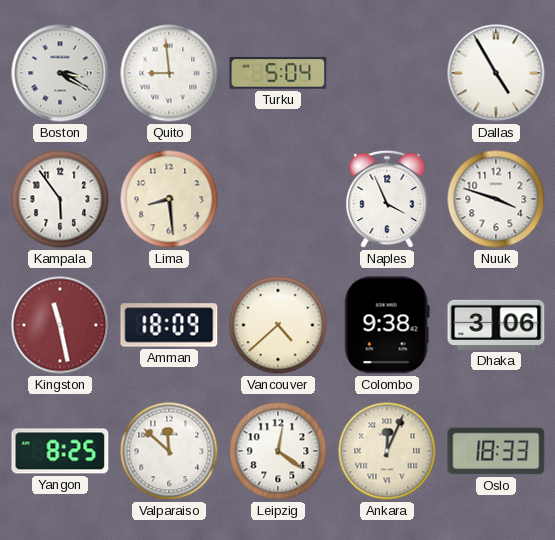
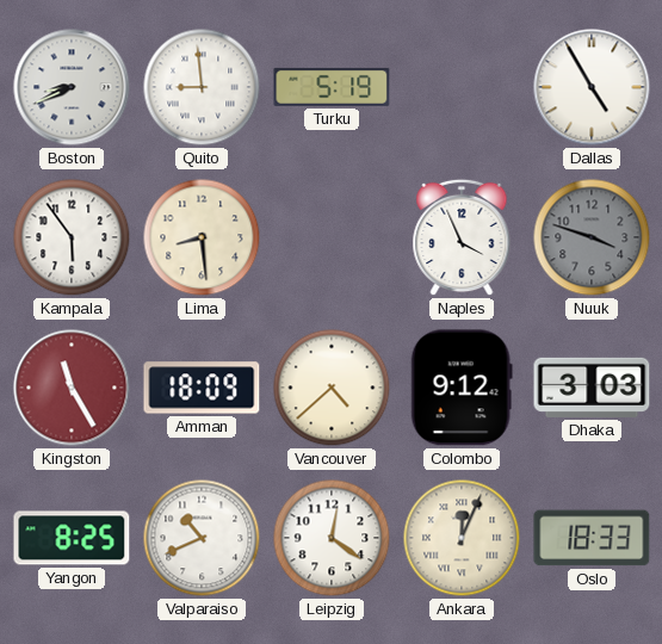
Boston: 3:20 -> 8:41
Turku: 5:04 -> 5:19
Nuuk dial: white -> grey
Kingston: 11:28 -> 11:25
Colombo: 9:38 -> 9:12
Dhaka: 3:06 -> 3:03
Valparaiso: 11:52 -> 10:41
